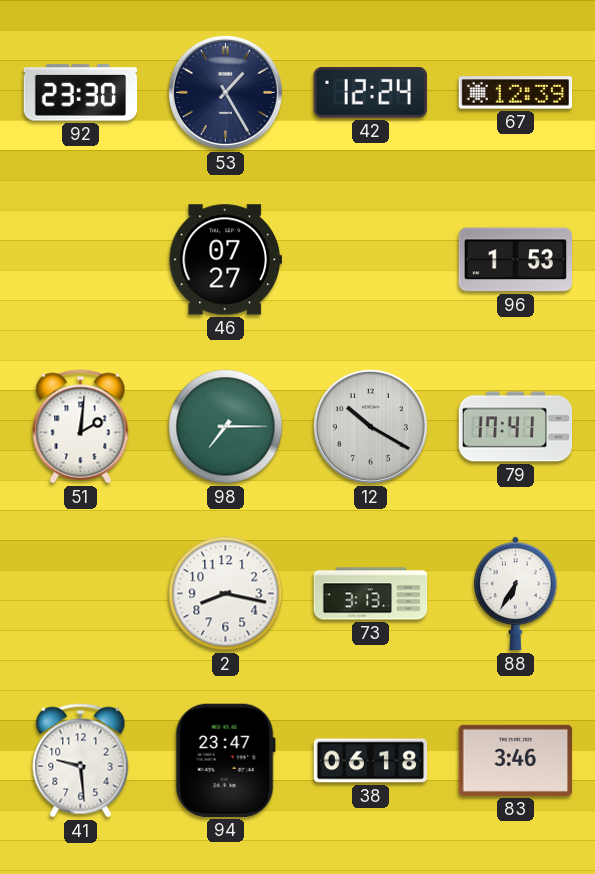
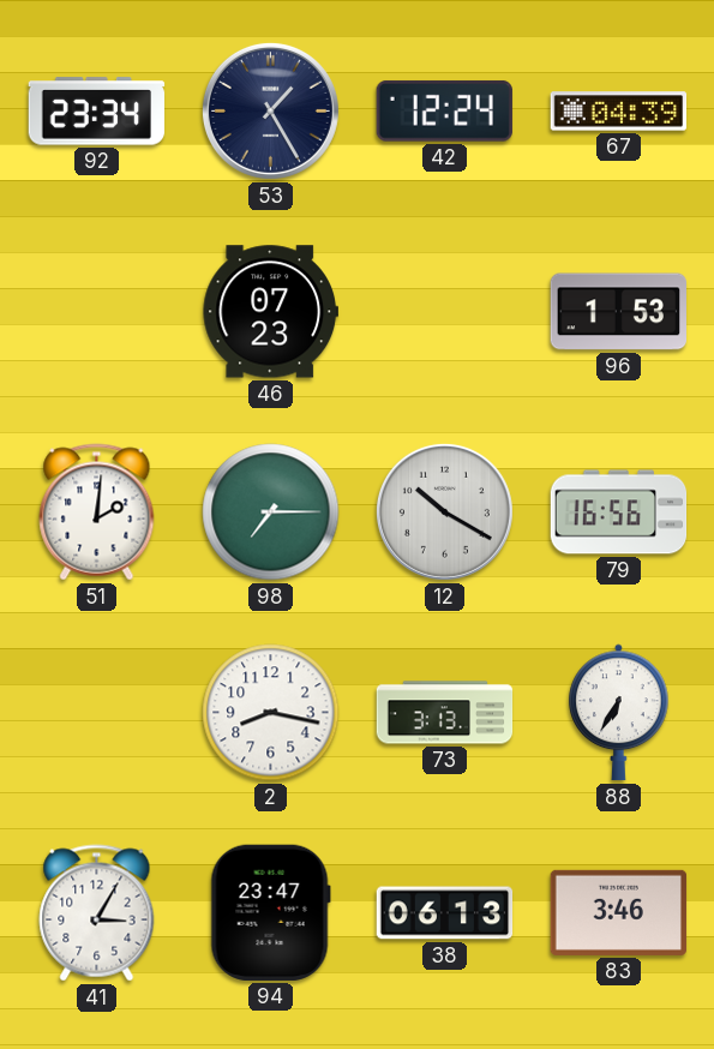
92: 23:30 -> 23:34
67: 12:39 -> 04:39
46: 07:27 -> 07:23
79: 17:41 -> 16:56
41: 9:29 -> 3:05
38: 06:18 -> 06:13
